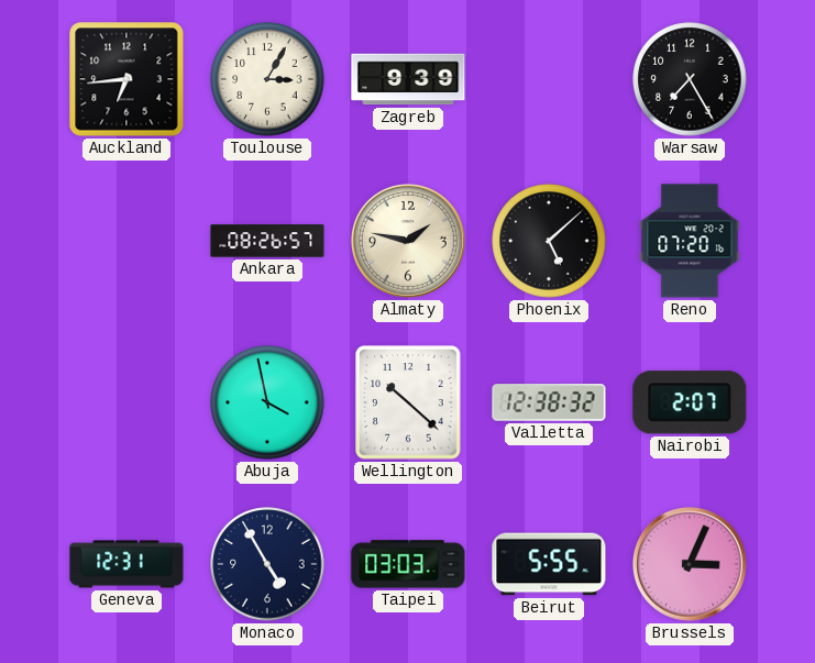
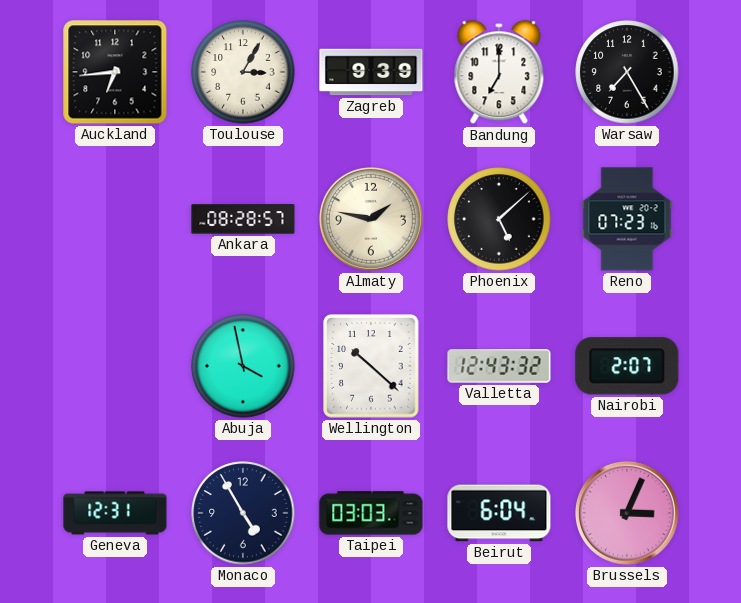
Bandung: none -> 7:00
Ankara: 08:26 -> 08:28
Reno: 07:20 -> 07:23
Valletta: 12:38 -> 12:43
Beirut: 5:55 -> 6:04
